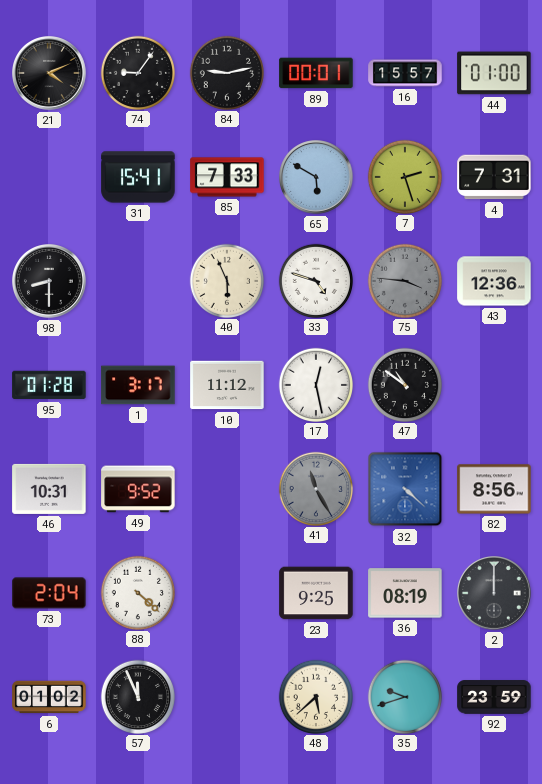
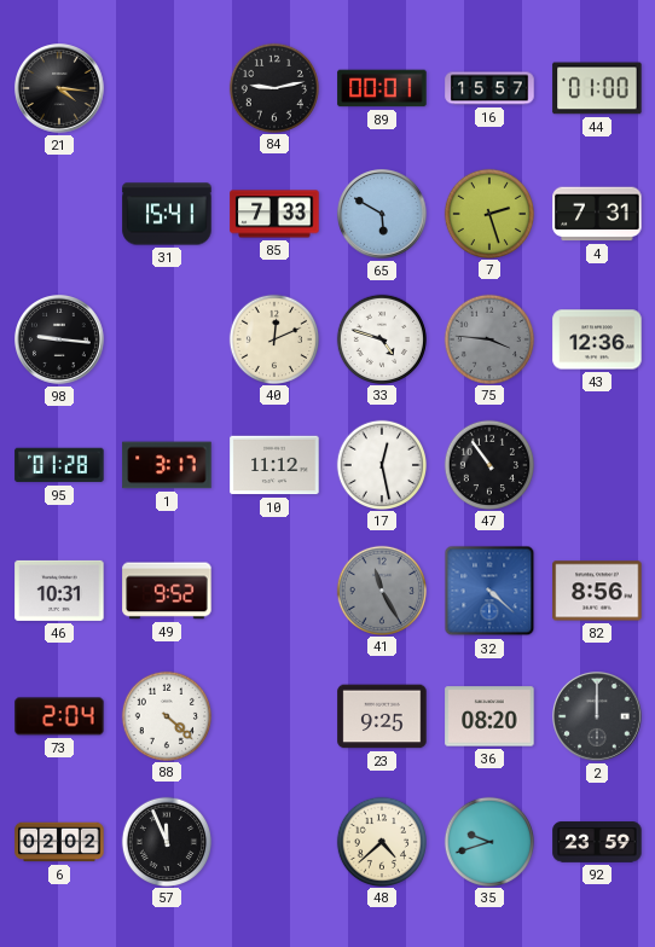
21: 4:11 -> 4:16
74: 9:06 -> none
98: 8:30 -> 9:16
40: 5:56 -> 12:11
47: 10:51 -> 10:54
36: 08:19 -> 08:20
6: 01:02 -> 02:02
48: 5:38 -> 4:38
